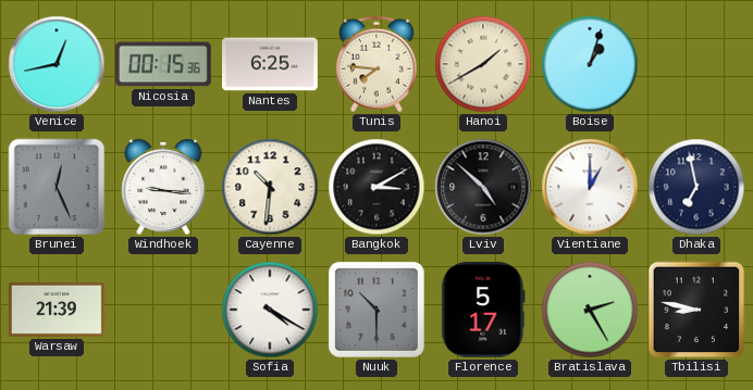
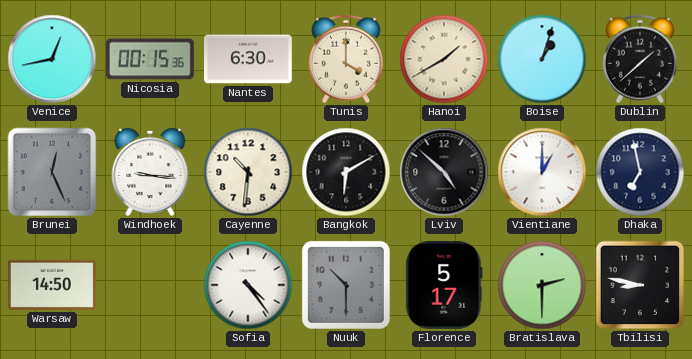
Nantes: 6:25 -> 6:30
Tunis: 7:46 -> 4:00
Dublin: none -> 1:38
Bangkok: 3:10 -> 6:10
Warsaw: 21:39 -> 14:50
Sofia: 4:20 -> 4:24
Bratislava: 2:25 -> 2:30
